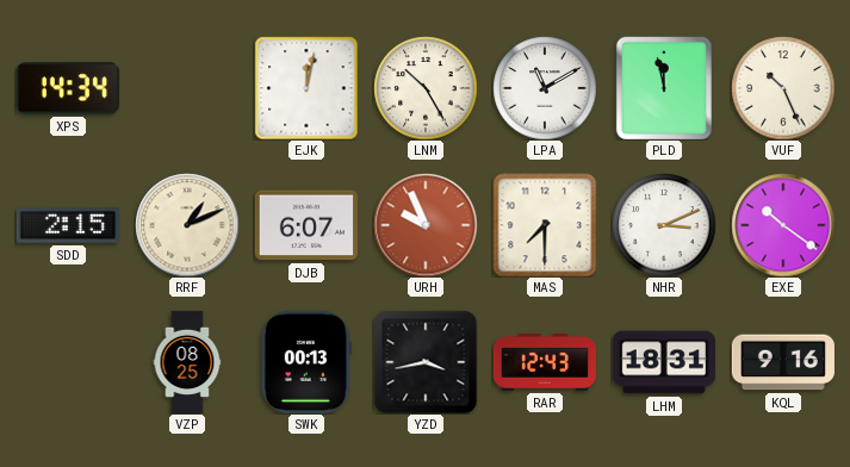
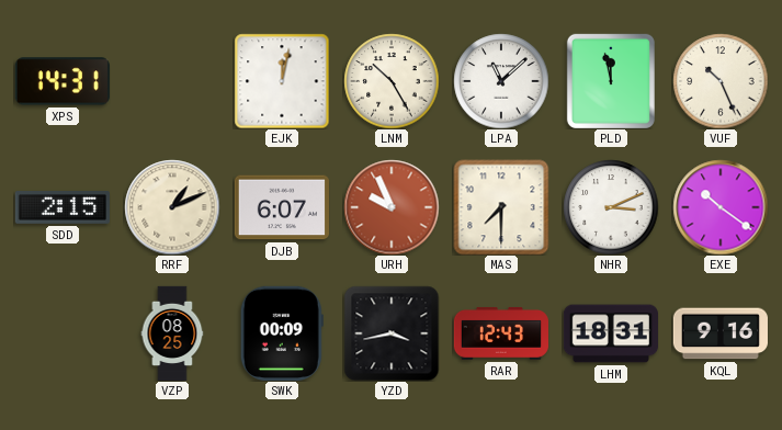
XPS: 14:34 -> 14:31
LPA: 11:10 -> 11:08
SWK: 00:13 -> 00:09
